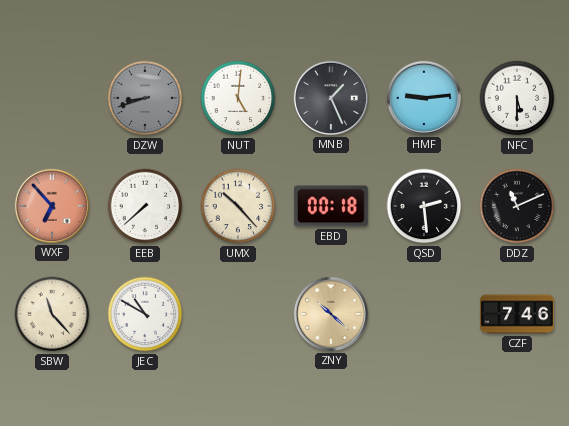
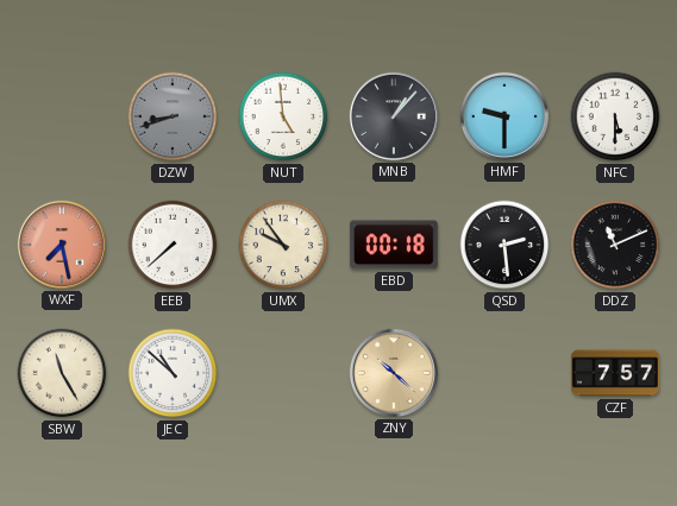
NUT: 5:01 -> 4:59
MNB: 1:26 -> 1:07
HMF: 9:14 -> 9:30
WXF: 6:53 -> 7:28
UMX: 10:23 -> 9:54
SBW: 11:23 -> 11:25
JEC: 10:50 -> 10:52
CZF: 7:46 -> 7:57
